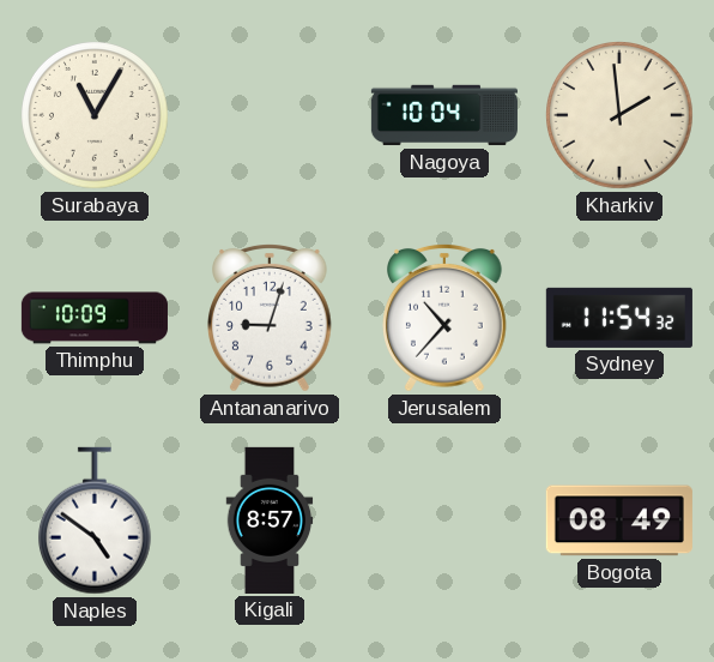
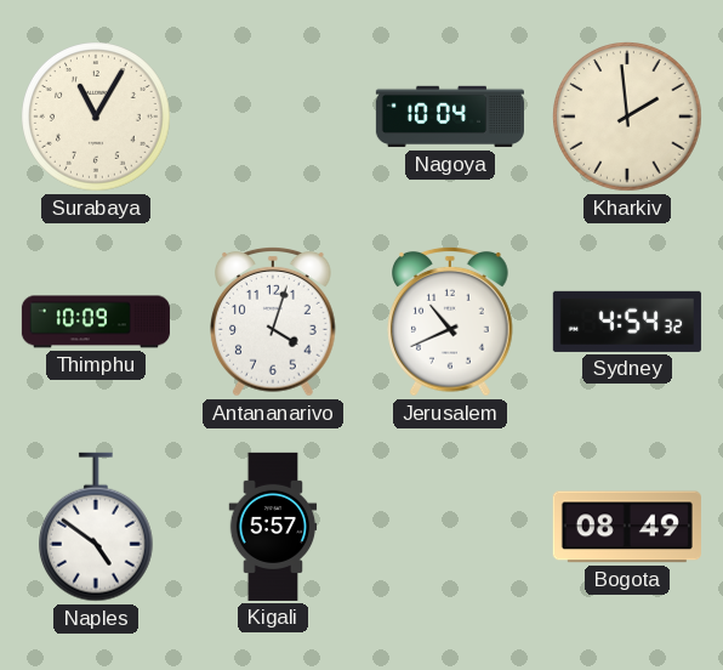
Antananarivo: 9:03 -> 4:03
Jerusalem: 10:37 -> 10:41
Sydney: 11:54 -> 4:54
Kigali: 8:57 -> 5:57
